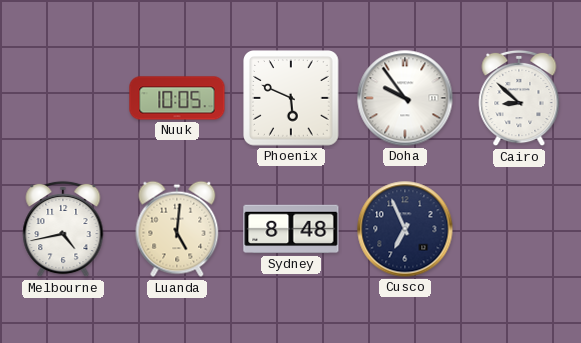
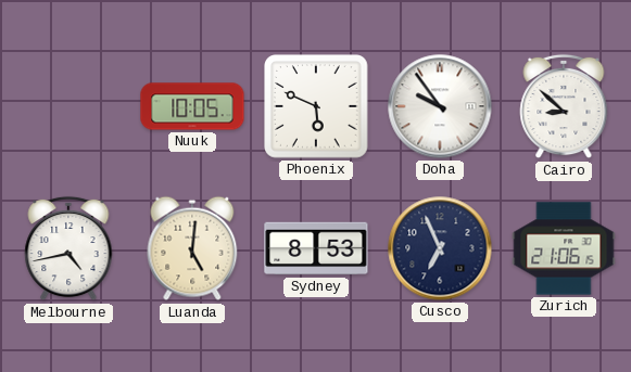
Sydney: 8:48 -> 8:53
Zurich: none -> 21:06
